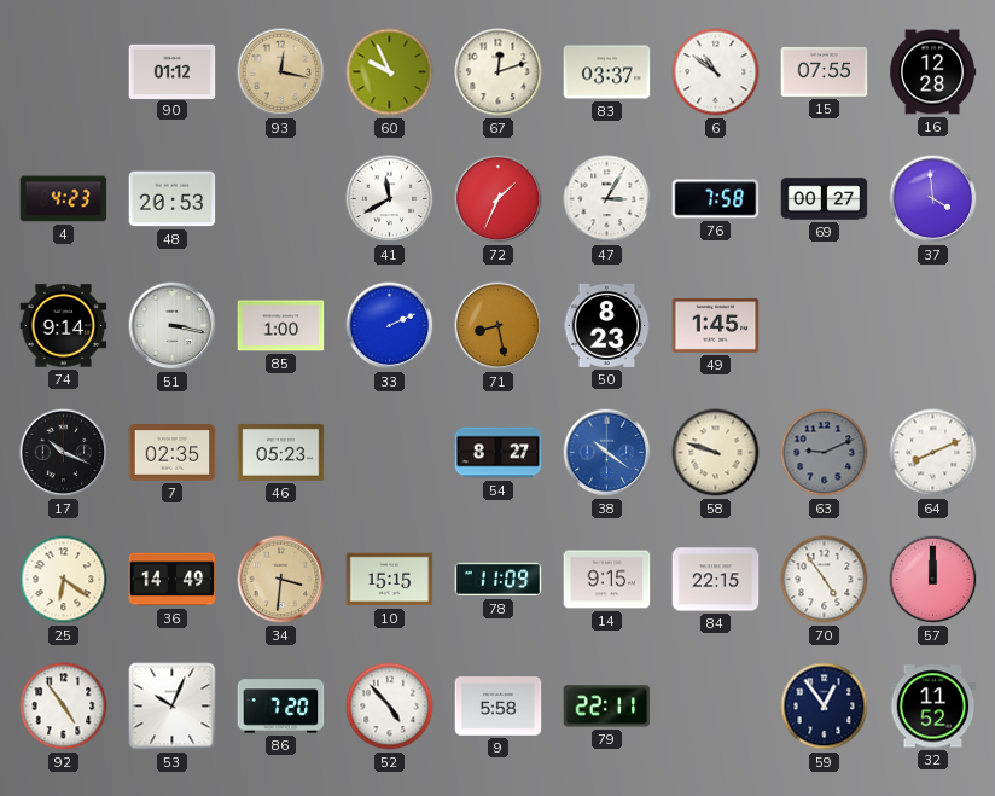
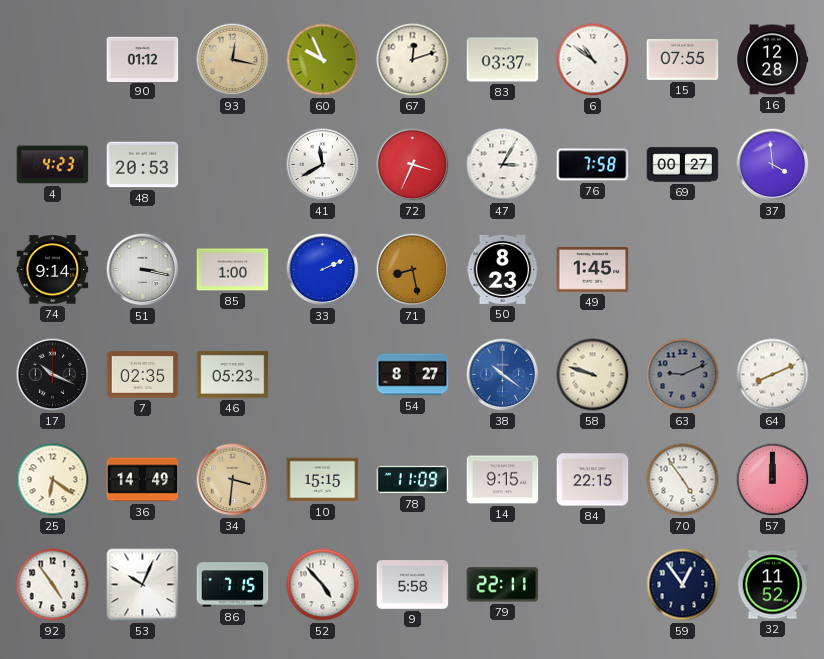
72: 1:34 -> 3:34
86: 7:20 -> 7:15
